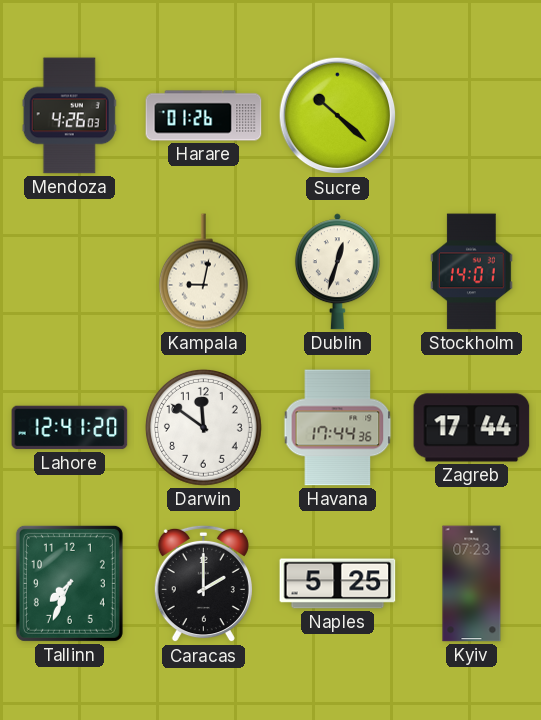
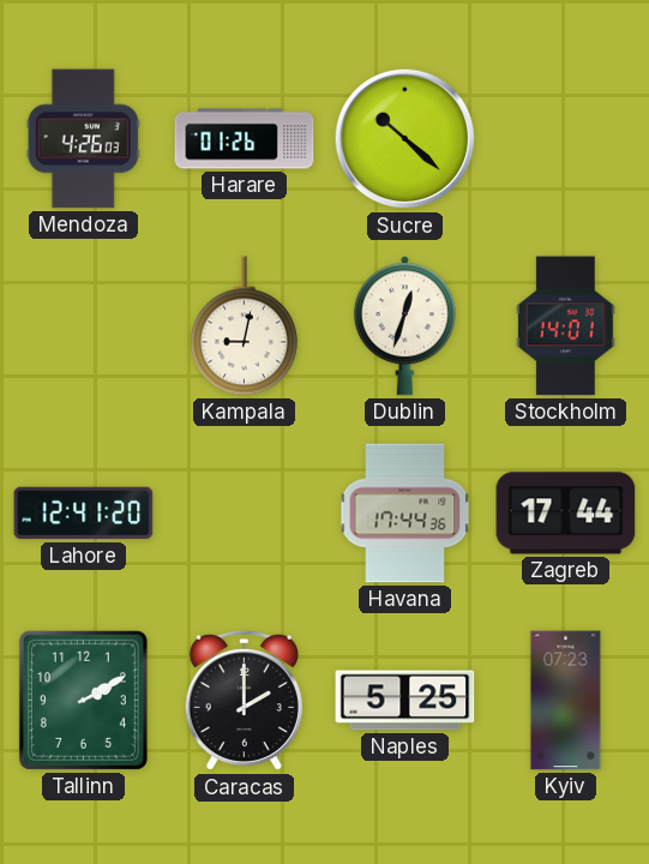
Darwin: 11:51 -> none
Tallinn: 7:34 -> 2:10
